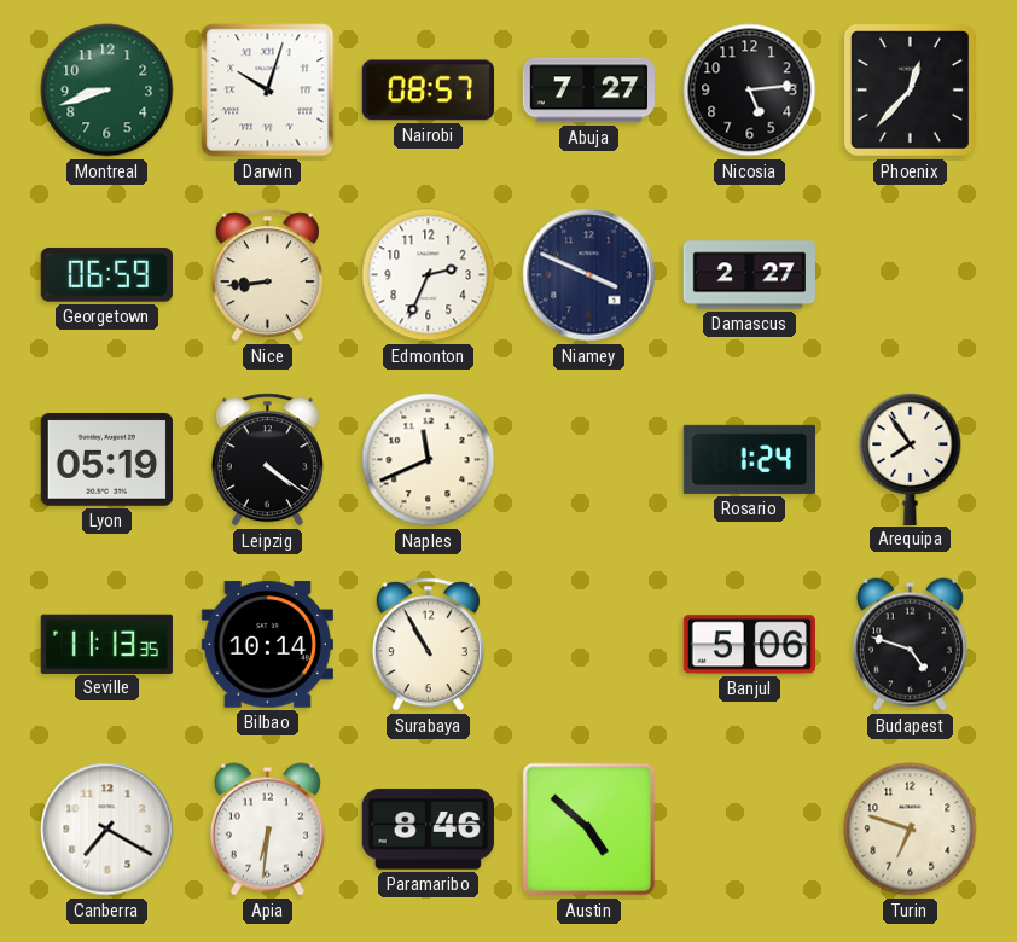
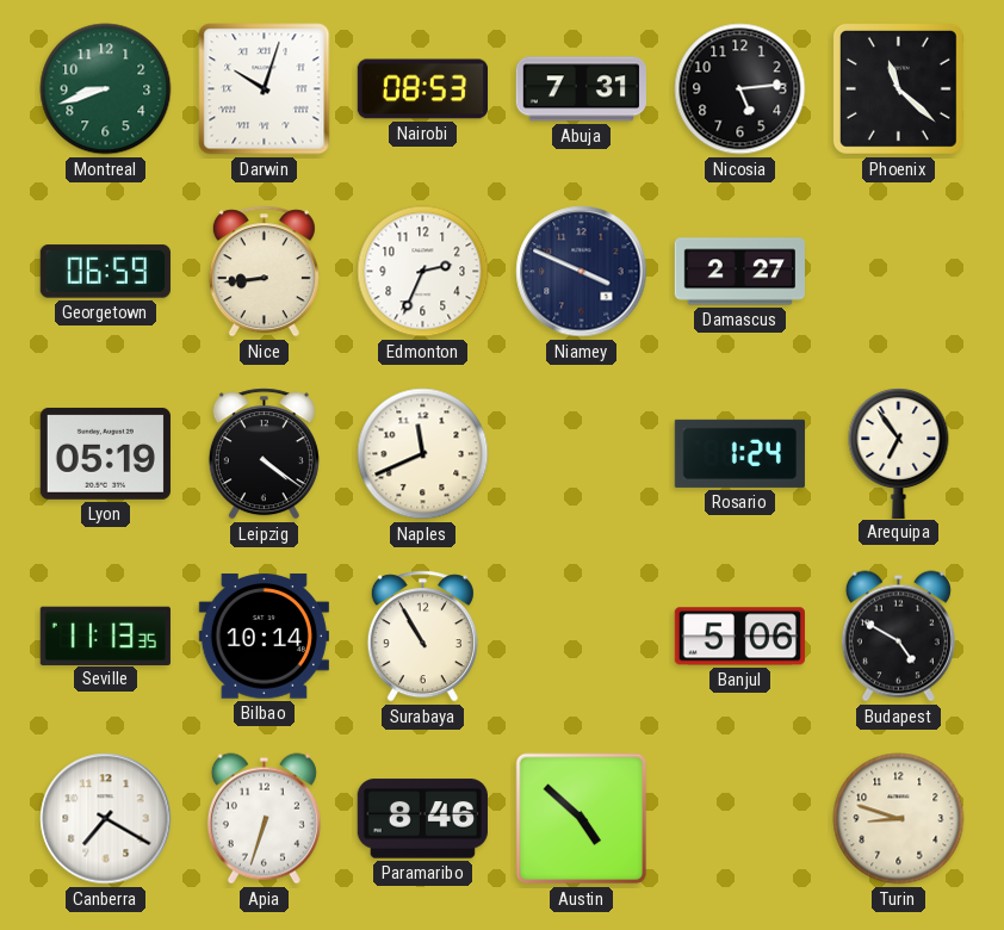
Nairobi: 08:57 -> 08:53
Abuja: 7:27 -> 7:31
Phoenix: 12:37 -> 11:22
Arequipa: 7:54 -> 6:54
Budapest: 4:48 -> 4:50
Apia: 6:31 -> 6:33
Turin: 6:48 -> 8:48
